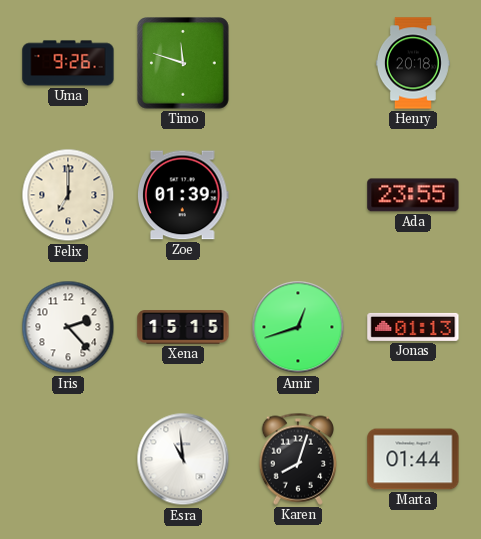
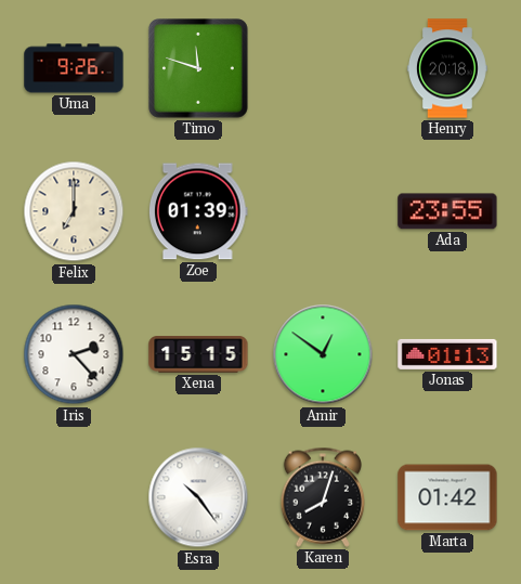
Amir: 12:42 -> 12:51
Esra: 10:59 -> 10:24
Marta: 01:44 -> 01:42
